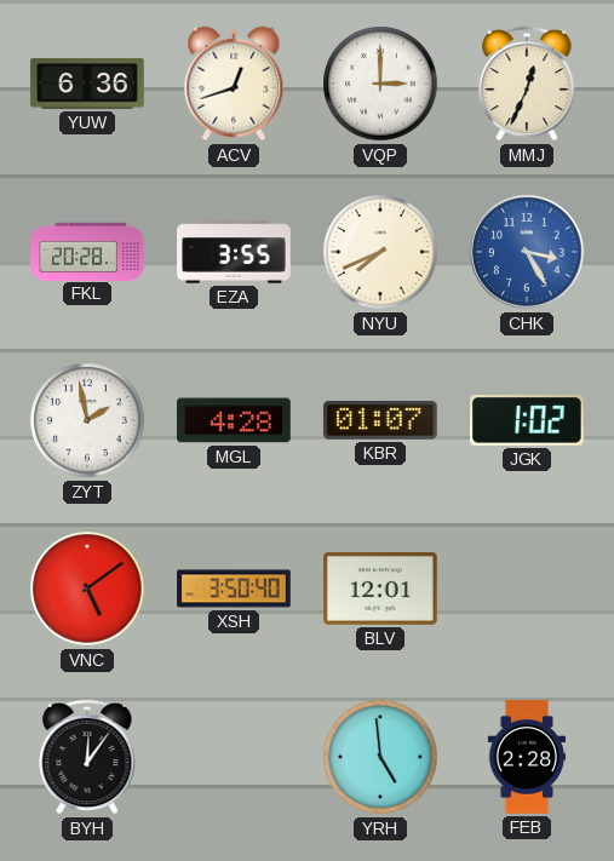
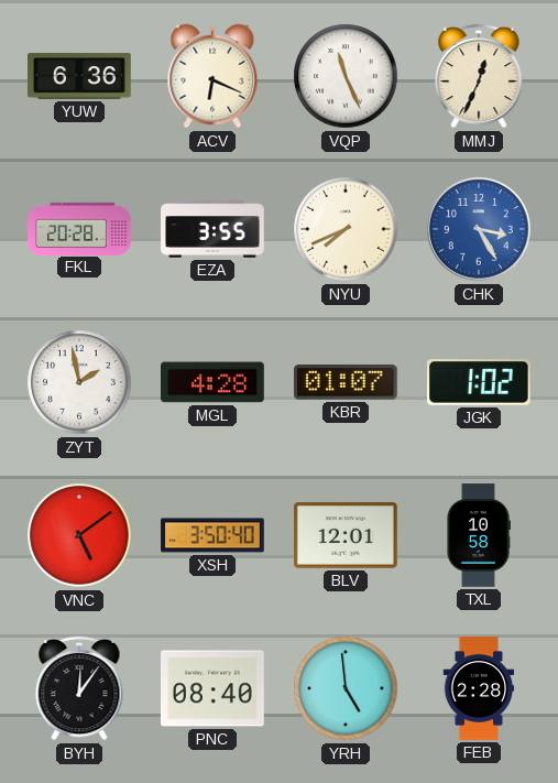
ACV: 12:42 -> 6:19
VQP: 3:00 -> 11:26
TXL: none -> 10:58
PNC: none -> 08:40
